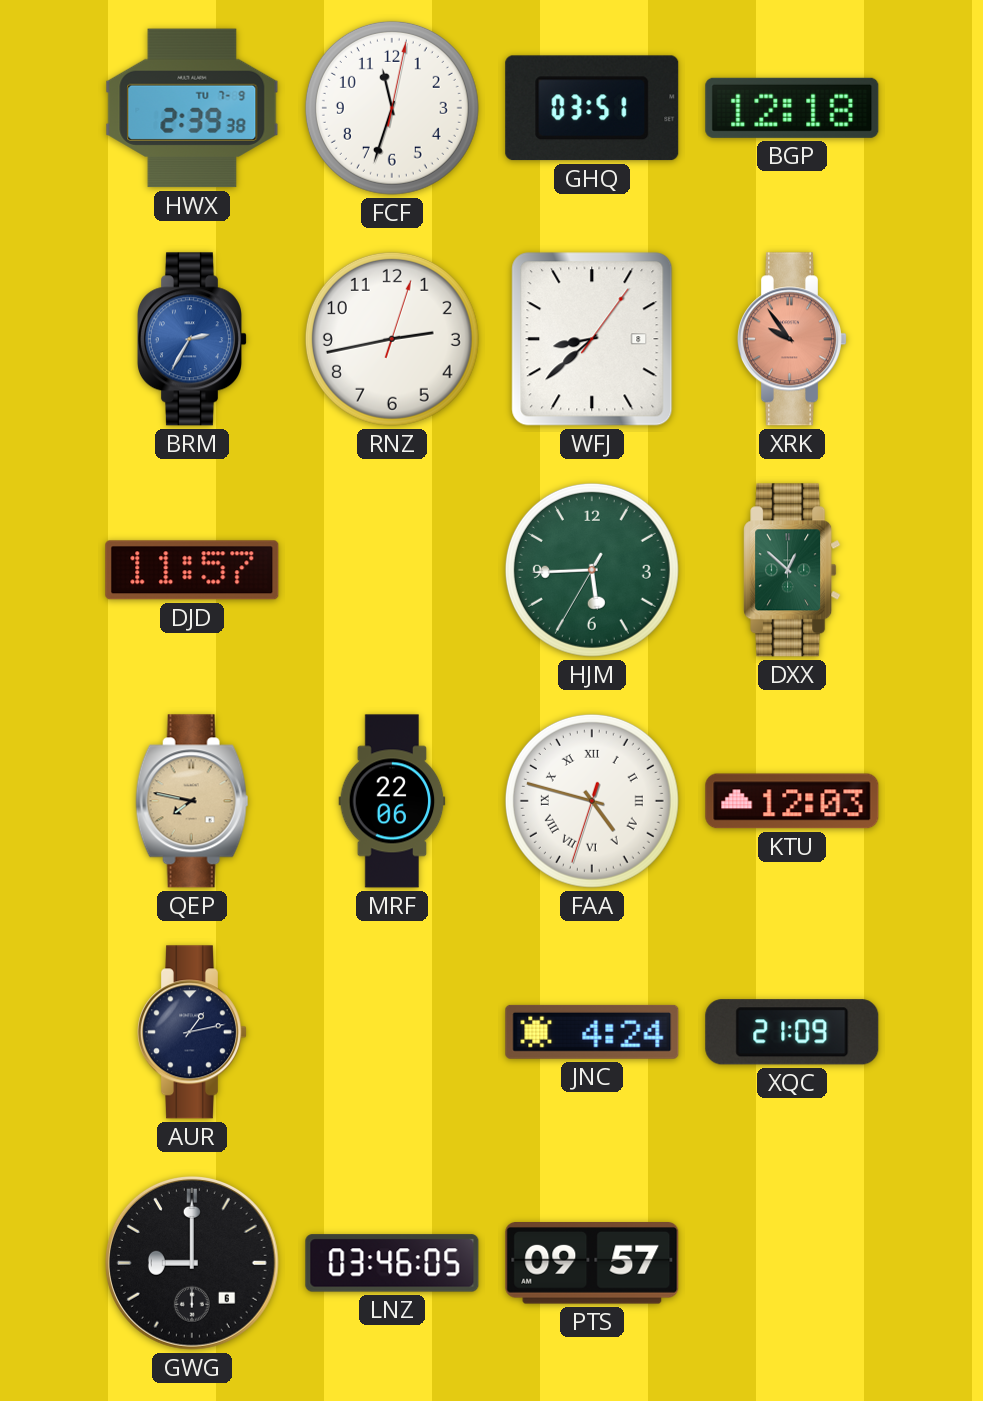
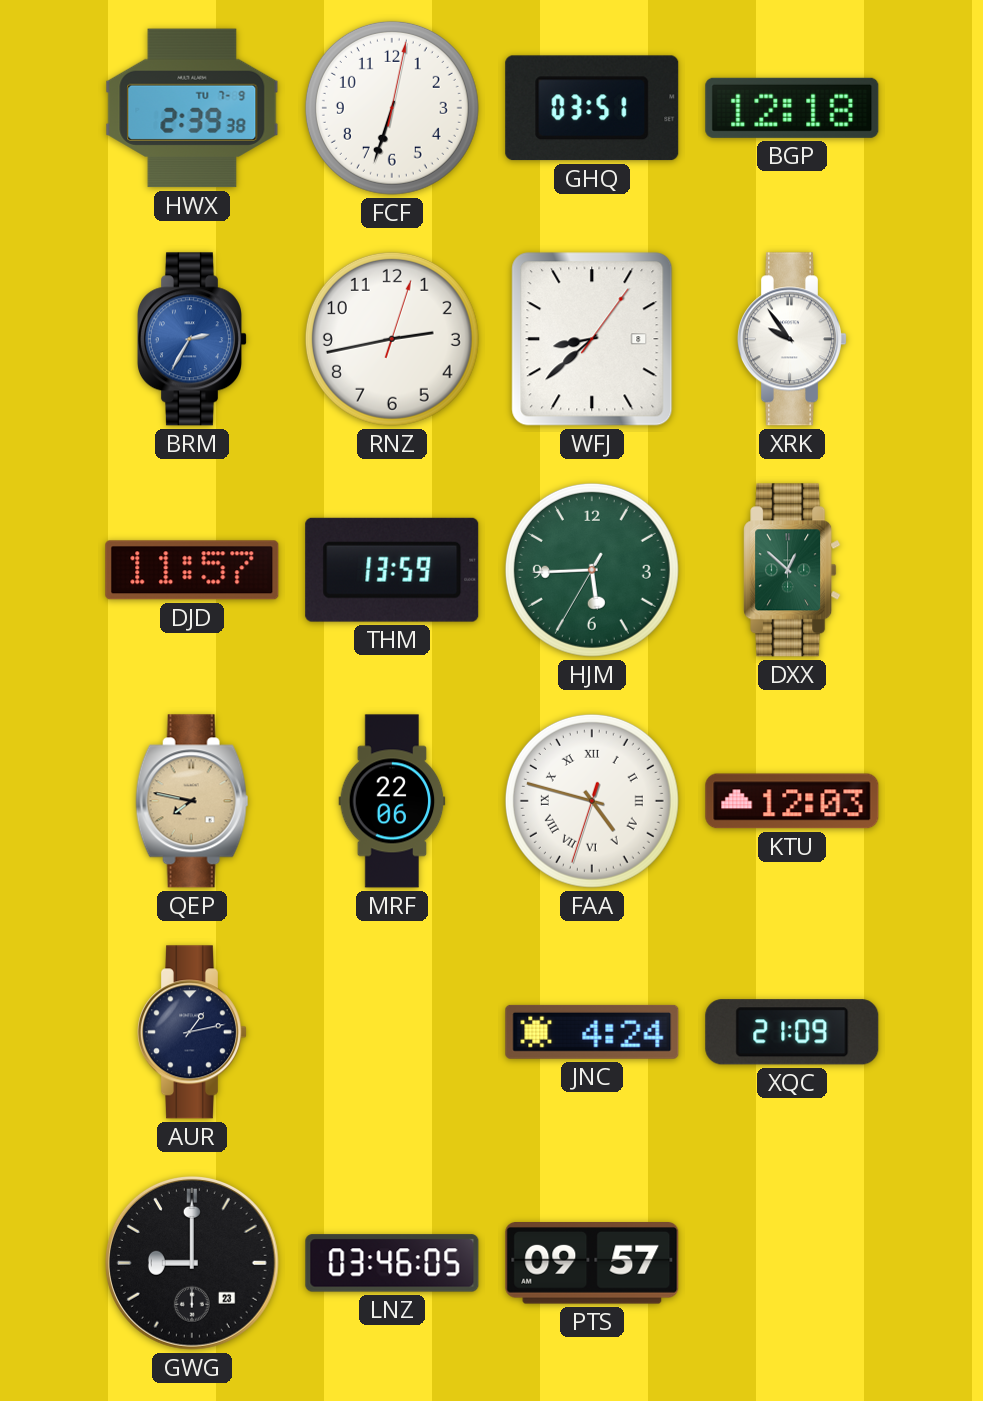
FCF: 11:33 -> 6:33
XRK dial: salmon -> white
THM: none -> 13:59
GWG date: 6 -> 23
